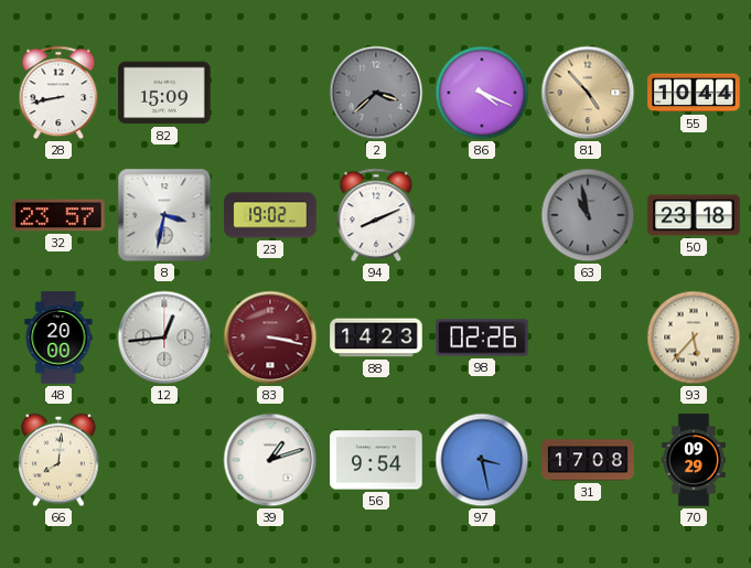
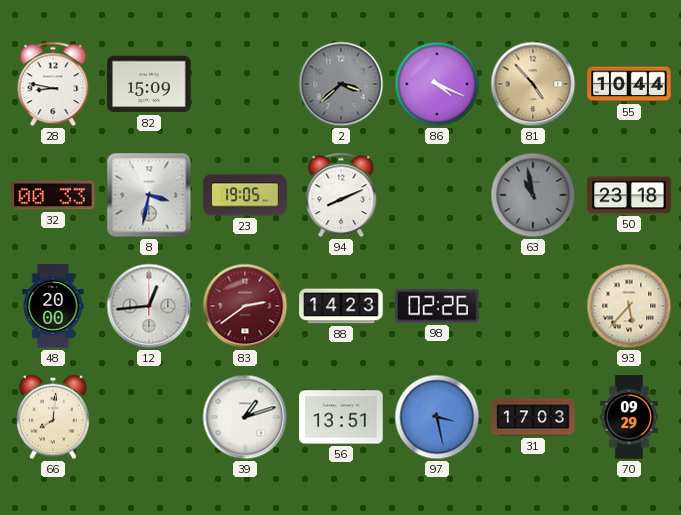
28: 8:43 -> 8:47
32: 23:57 -> 00:33
23: 19:02 -> 19:05
83: 3:17 -> 2:39
56: 9:54 -> 13:51
31: 17:08 -> 17:03
